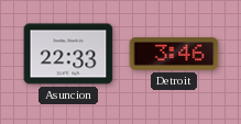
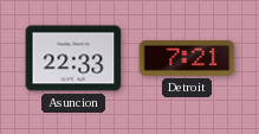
Detroit: 3:46 -> 7:21
